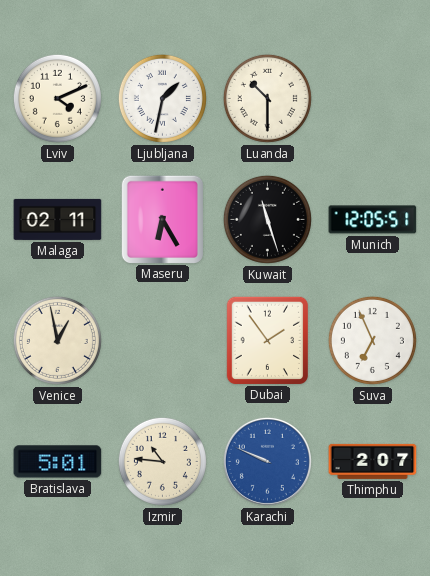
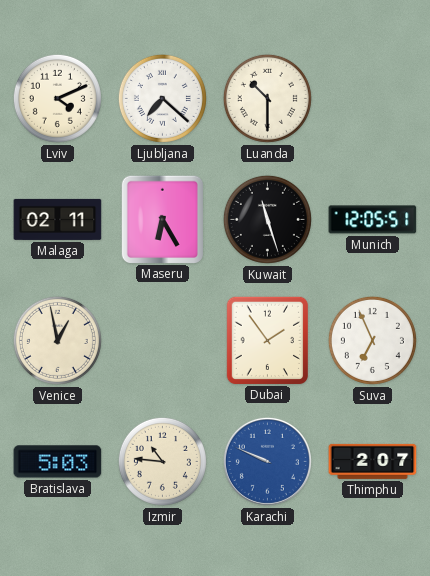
Ljubljana: 1:32 -> 7:22
Bratislava: 5:01 -> 5:03
